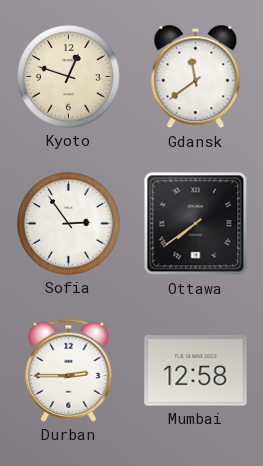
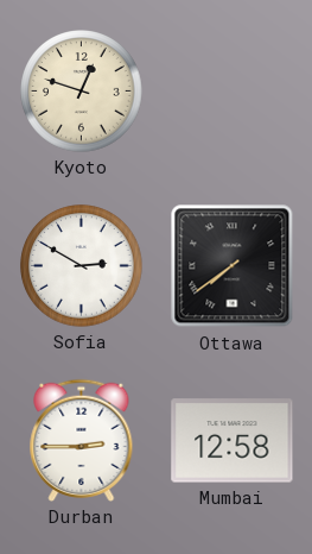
Gdansk: 11:39 -> none
Sofia: 2:54 -> 2:50
